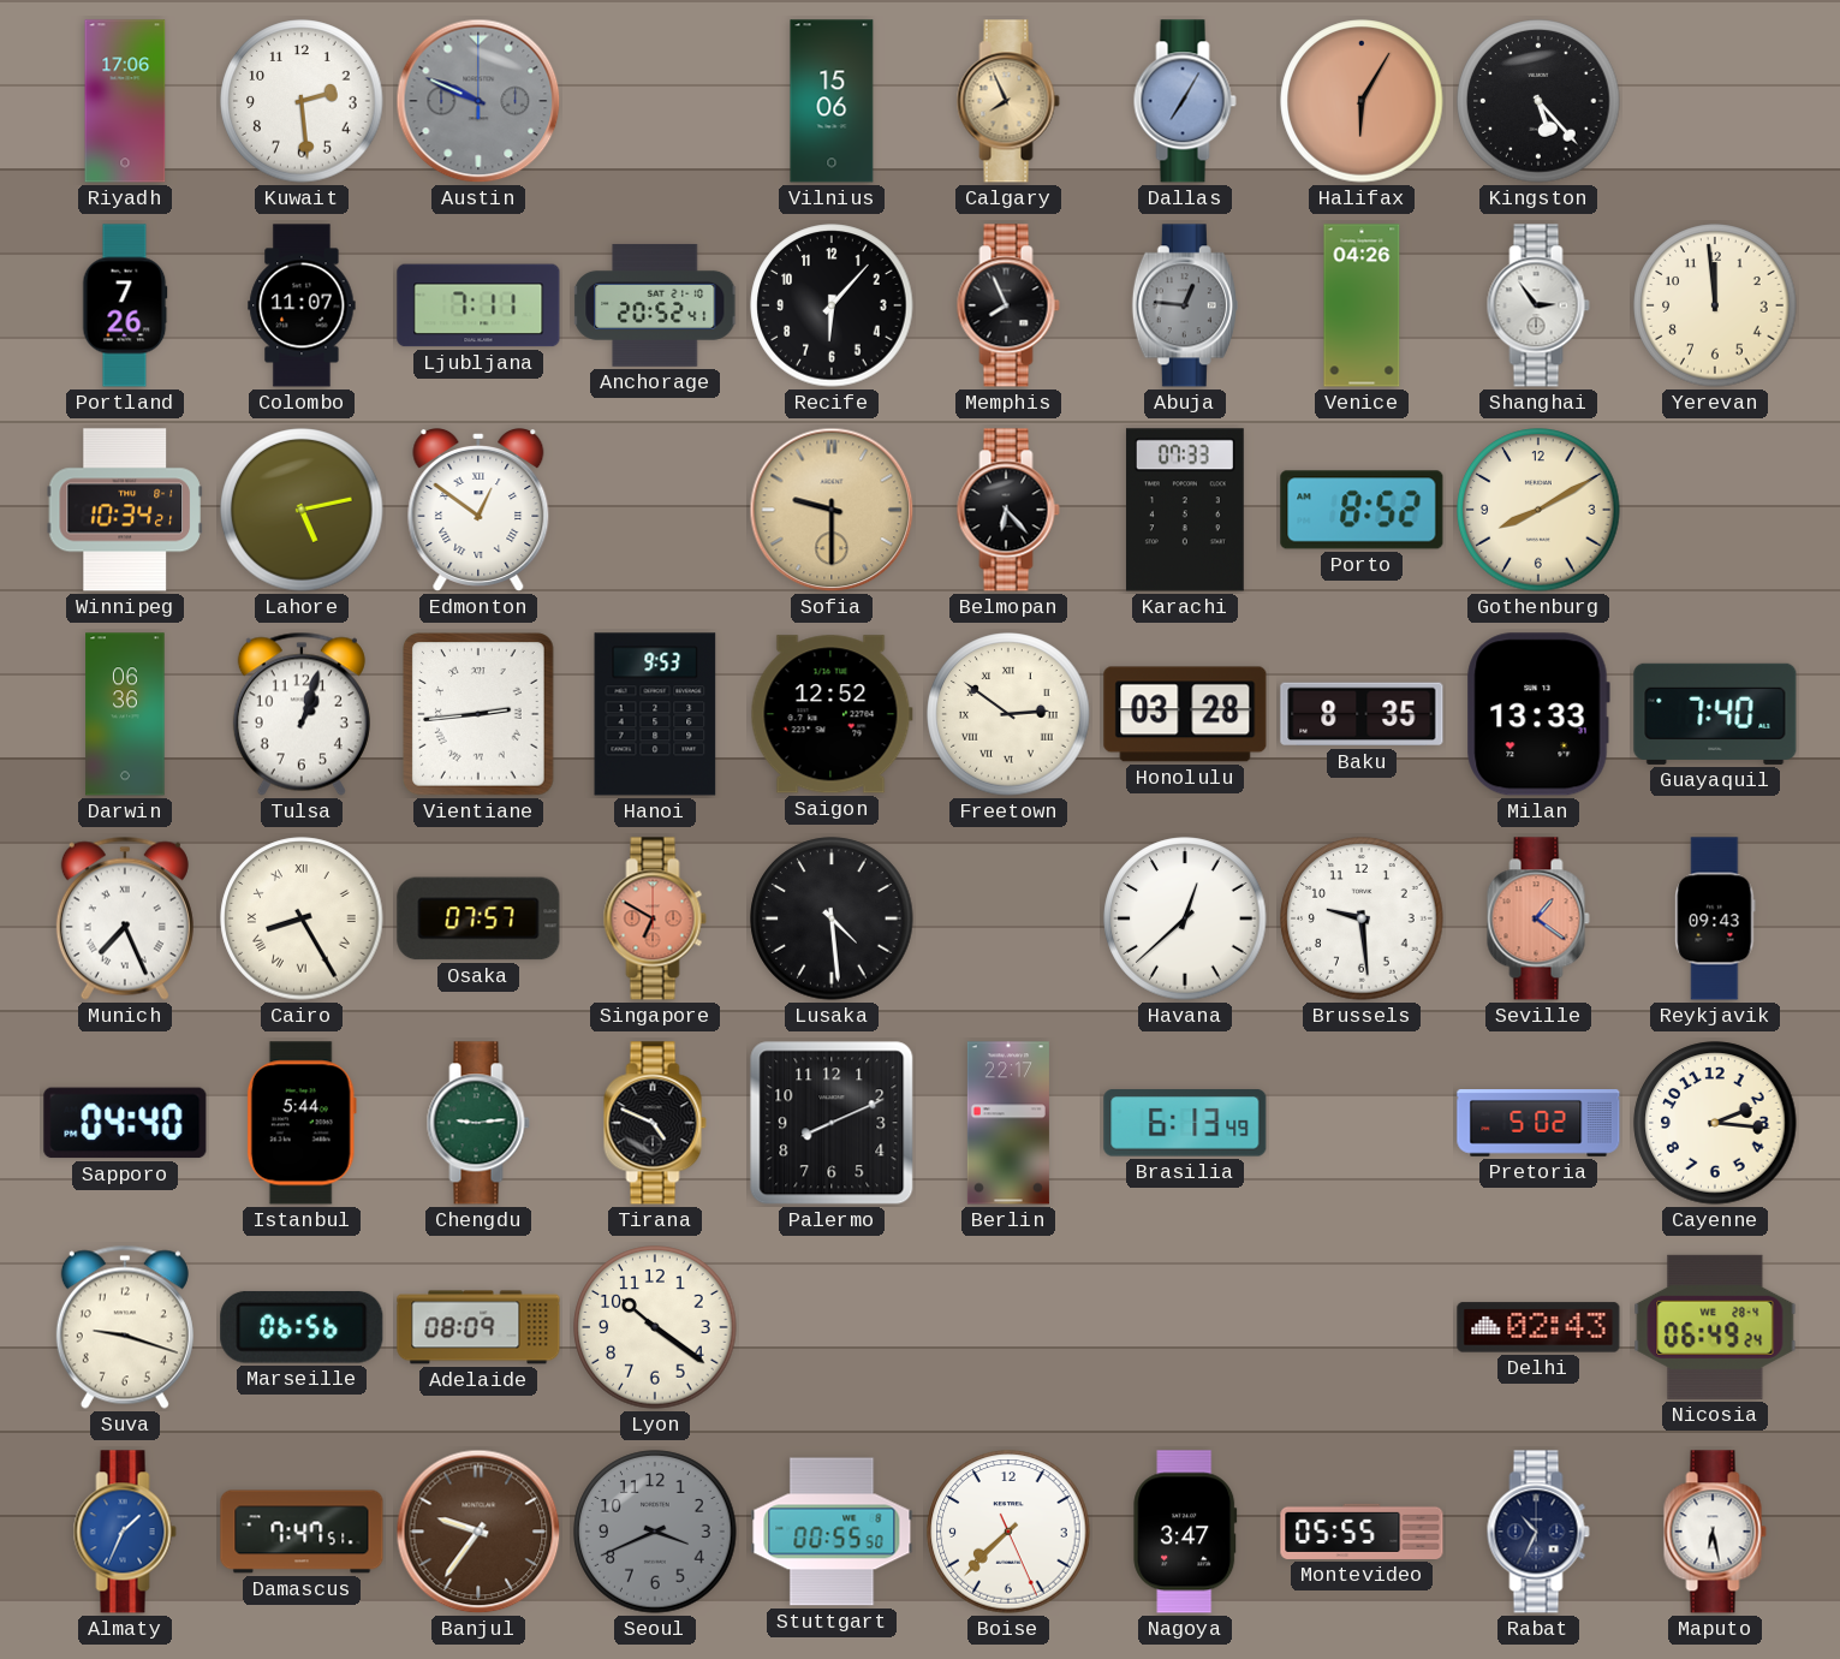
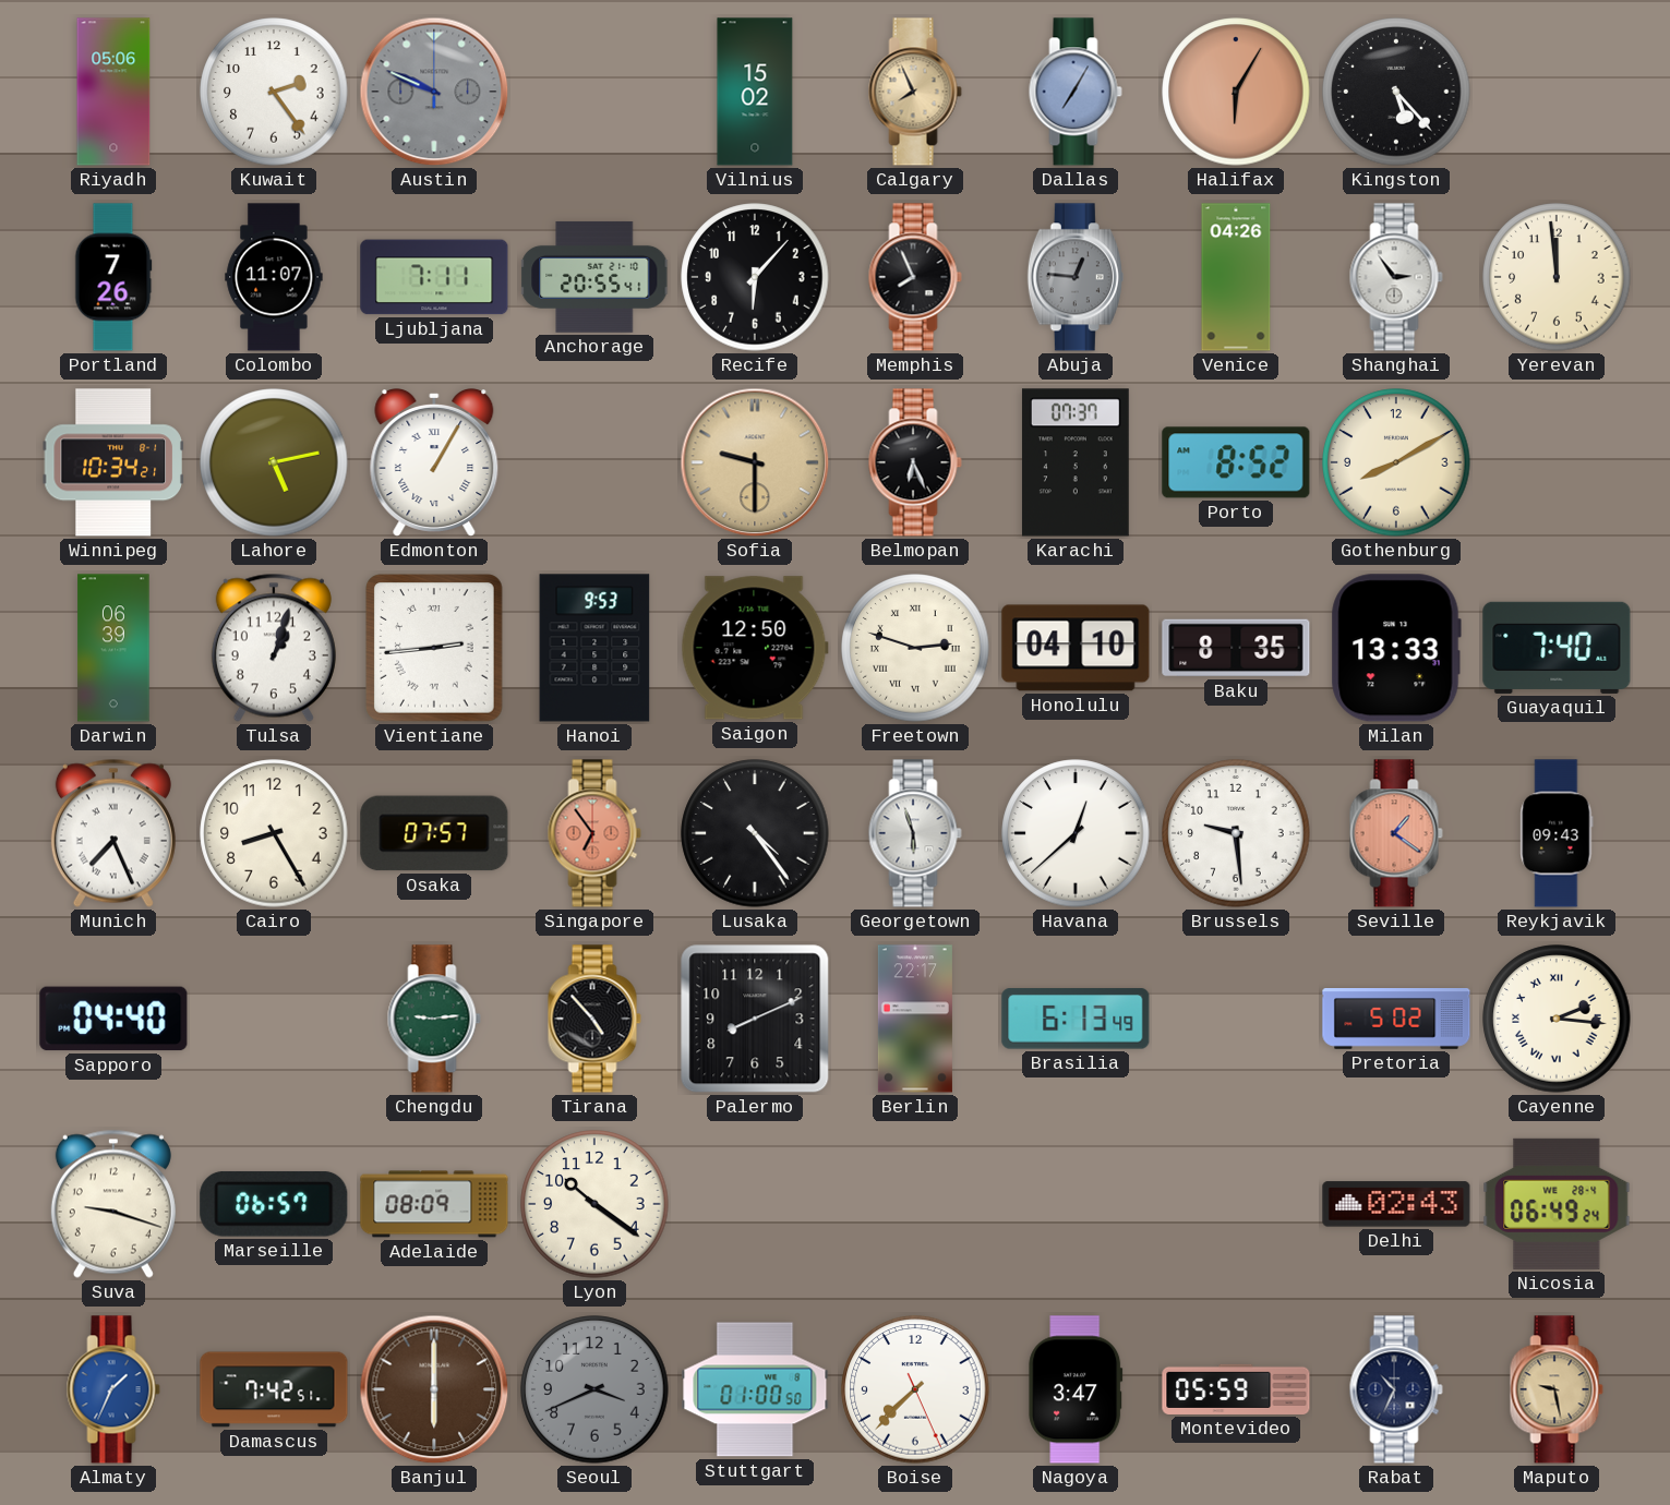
Riyadh: 17:06 -> 05:06
Kuwait: 2:29 -> 2:24
Vilnius: 15:06 -> 15:02
Anchorage: 20:52 -> 20:55
Edmonton: 12:51 -> 1:05
Belmopan: 6:23 -> 6:26
Karachi: 07:33 -> 07:37
Darwin: 06:36 -> 06:39
Saigon: 12:52 -> 12:50
Freetown: 2:51 -> 2:48
Honolulu: 03:28 -> 04:10
Cairo numerals: Roman -> Arabic
Singapore: 6:50 -> 6:54
Lusaka: 4:29 -> 4:24
Georgetown: none -> 5:57
Istanbul: 5:44 -> none
Tirana: 4:49 -> 4:53
Cayenne numerals: Arabic -> Roman
Marseille: 06:56 -> 06:57
Damascus: 7:47 -> 7:42
Banjul: 9:36 -> 6:00
Stuttgart: 00:55 -> 01:00
Montevideo: 05:55 -> 05:59
Maputo: 6:28 -> 9:28
Maputo dial: white -> champagne
